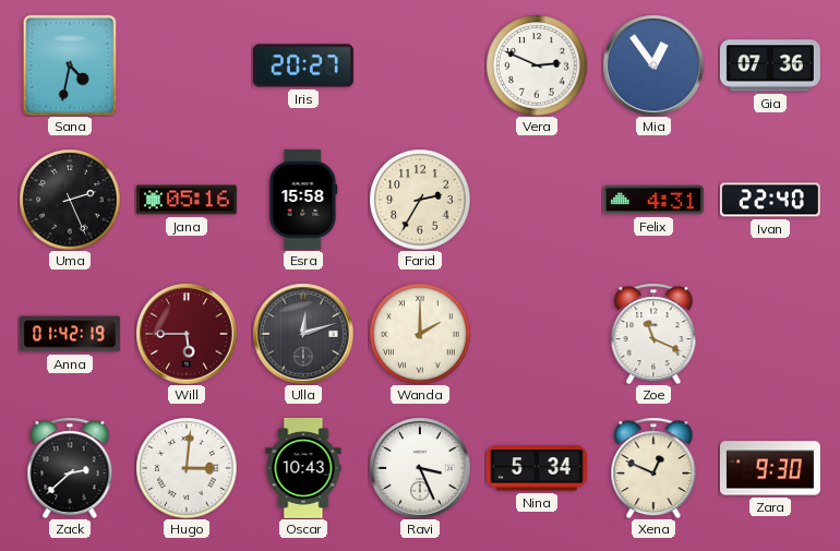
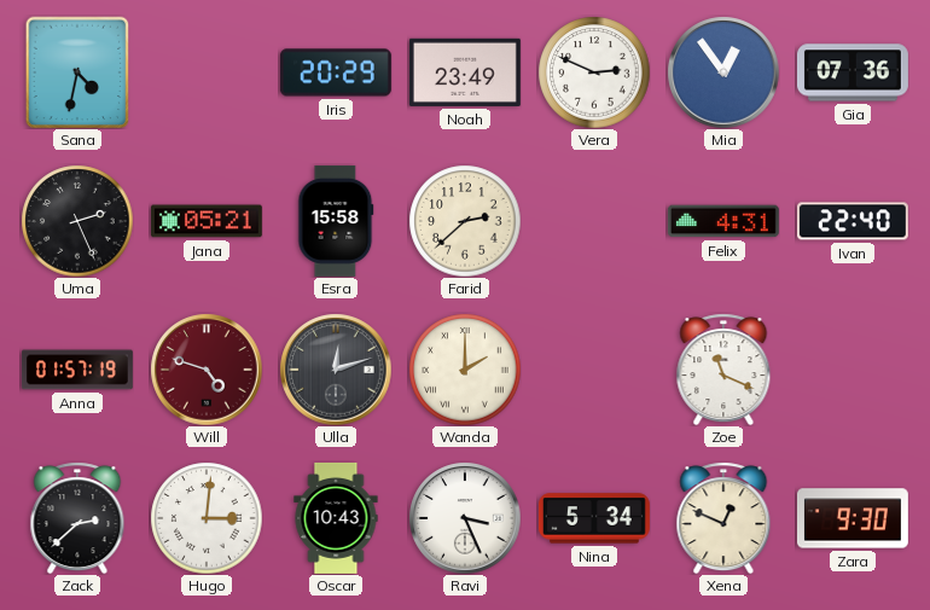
Iris: 20:27 -> 20:29
Noah: none -> 23:49
Jana: 05:16 -> 05:21
Farid: 2:35 -> 2:38
Anna: 01:42 -> 01:57
Will: 5:45 -> 4:48
